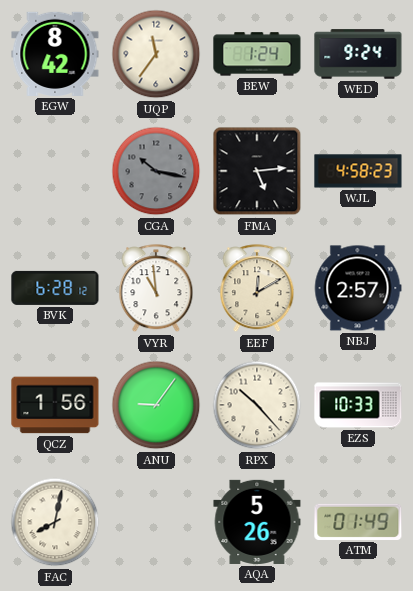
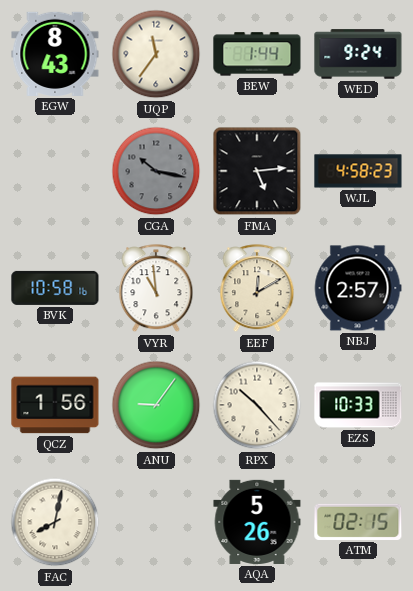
EGW: 8:42 -> 8:43
BEW: 1:24 -> 1:44
BVK: 6:28 -> 10:58
ATM: 01:49 -> 02:15
